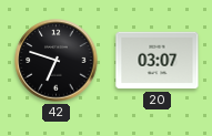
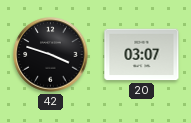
42: 6:48 -> 3:48
